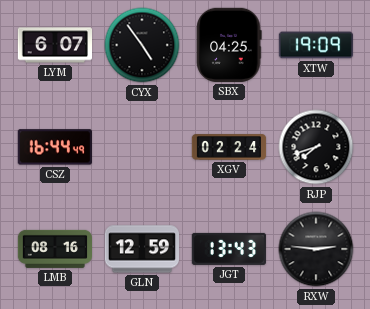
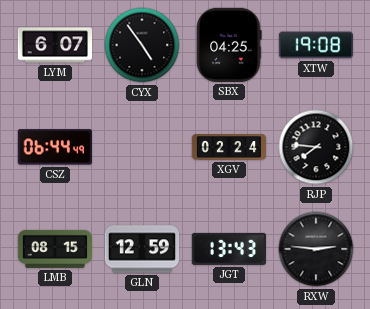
XTW: 19:09 -> 19:08
CSZ: 16:44 -> 06:44
RJP: 7:42 -> 7:46
LMB: 08:16 -> 08:15
